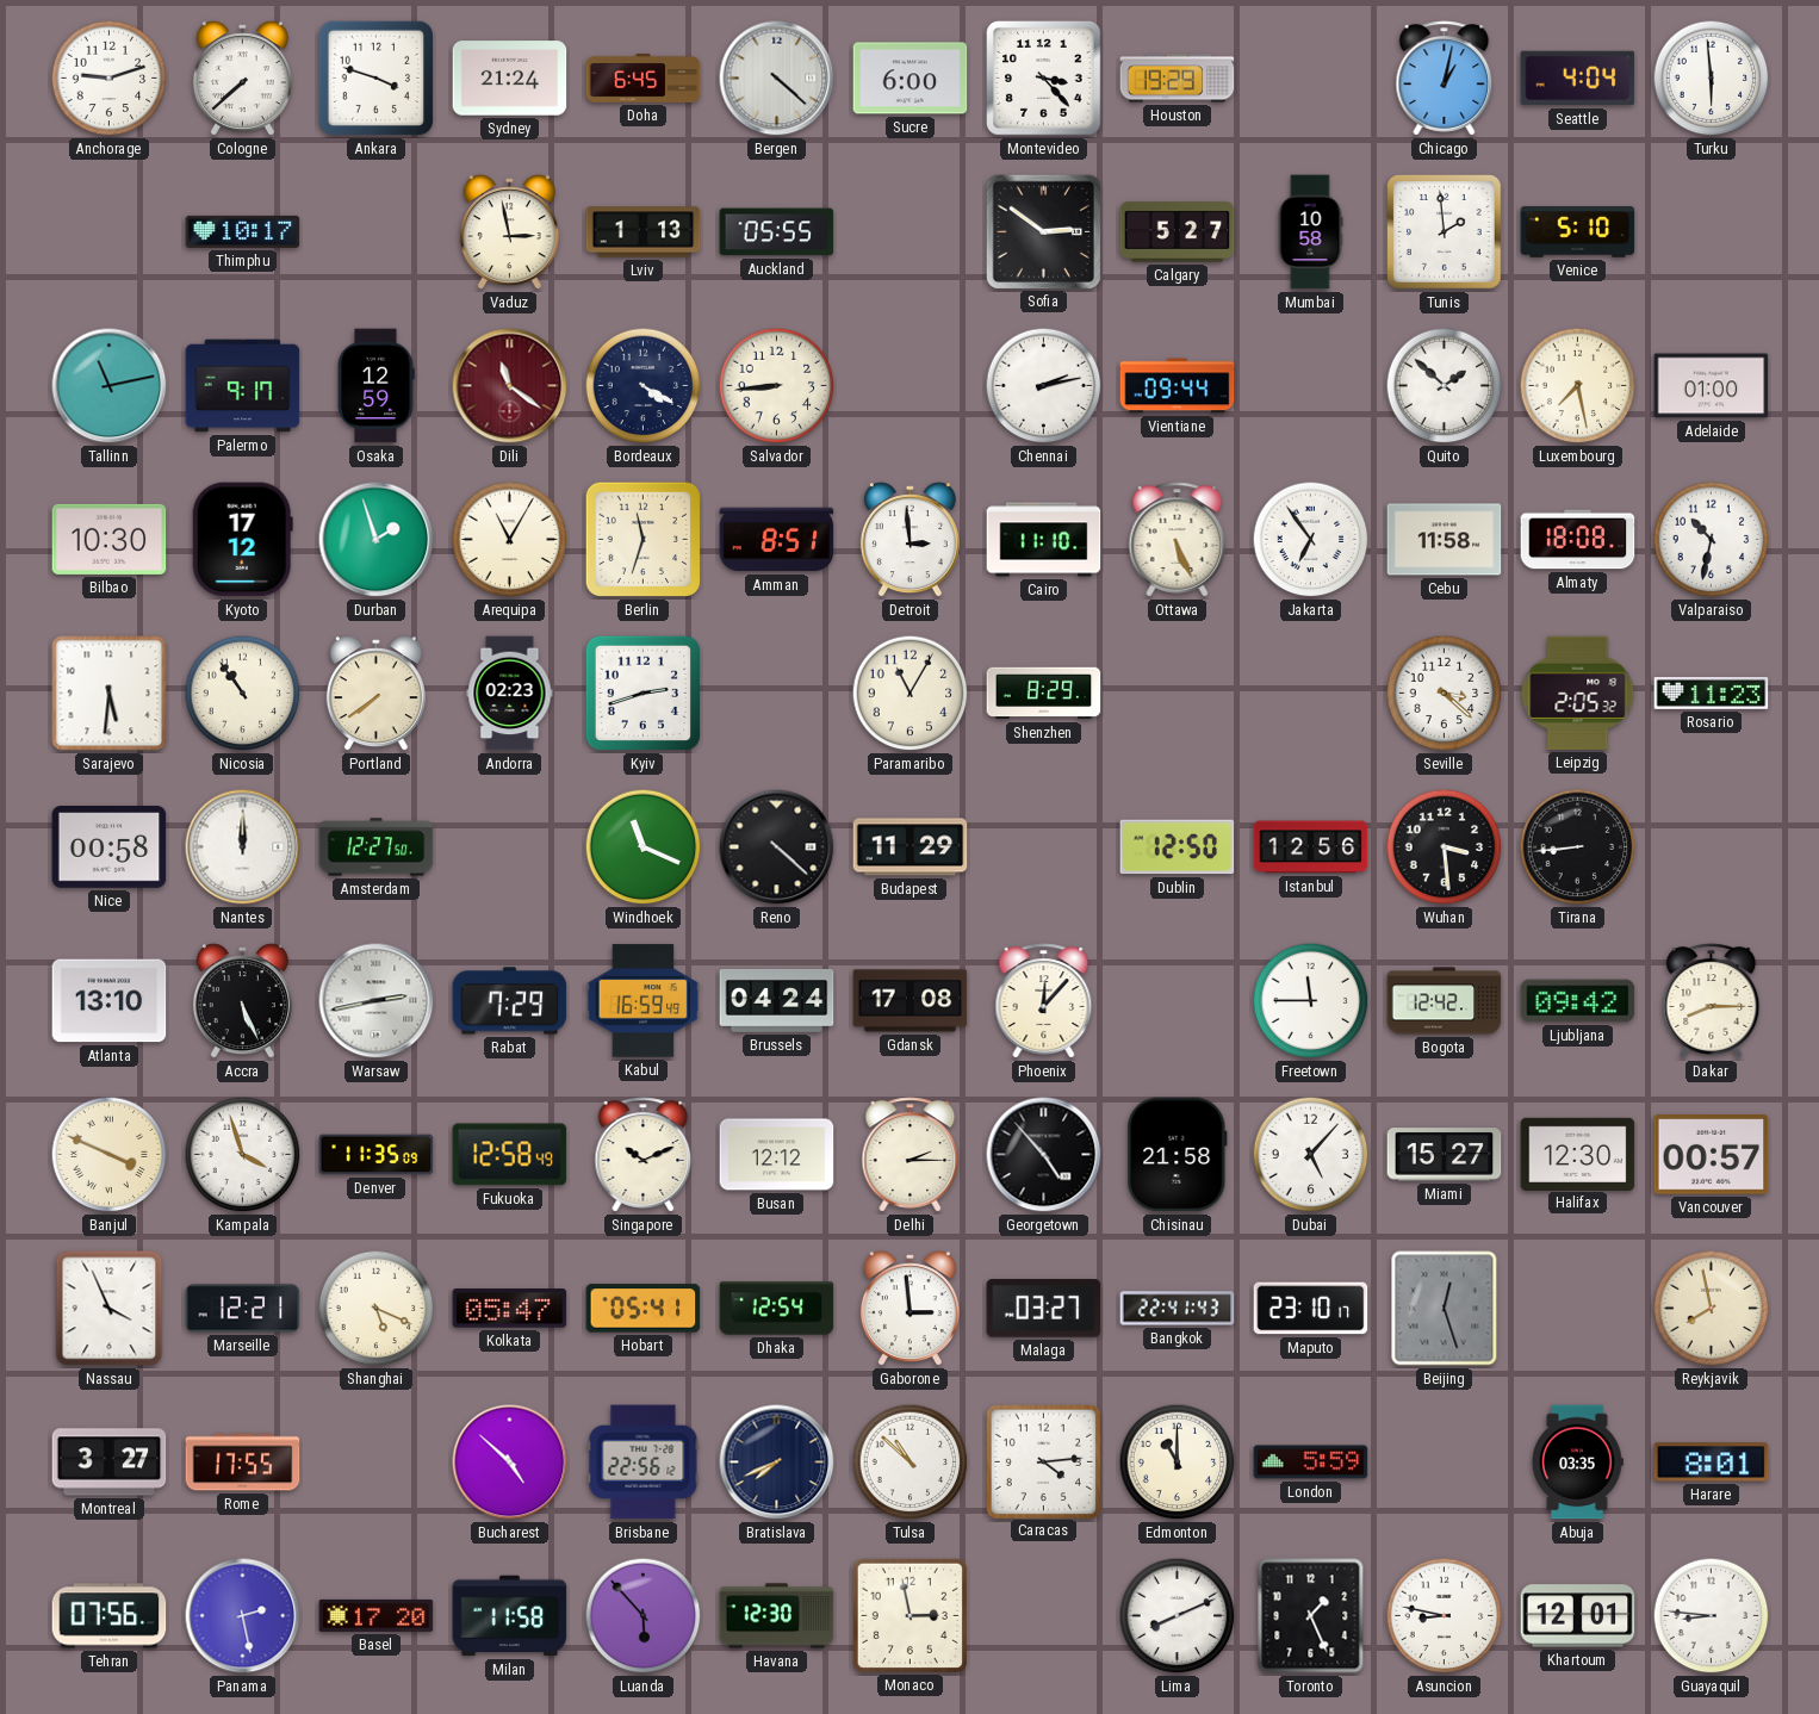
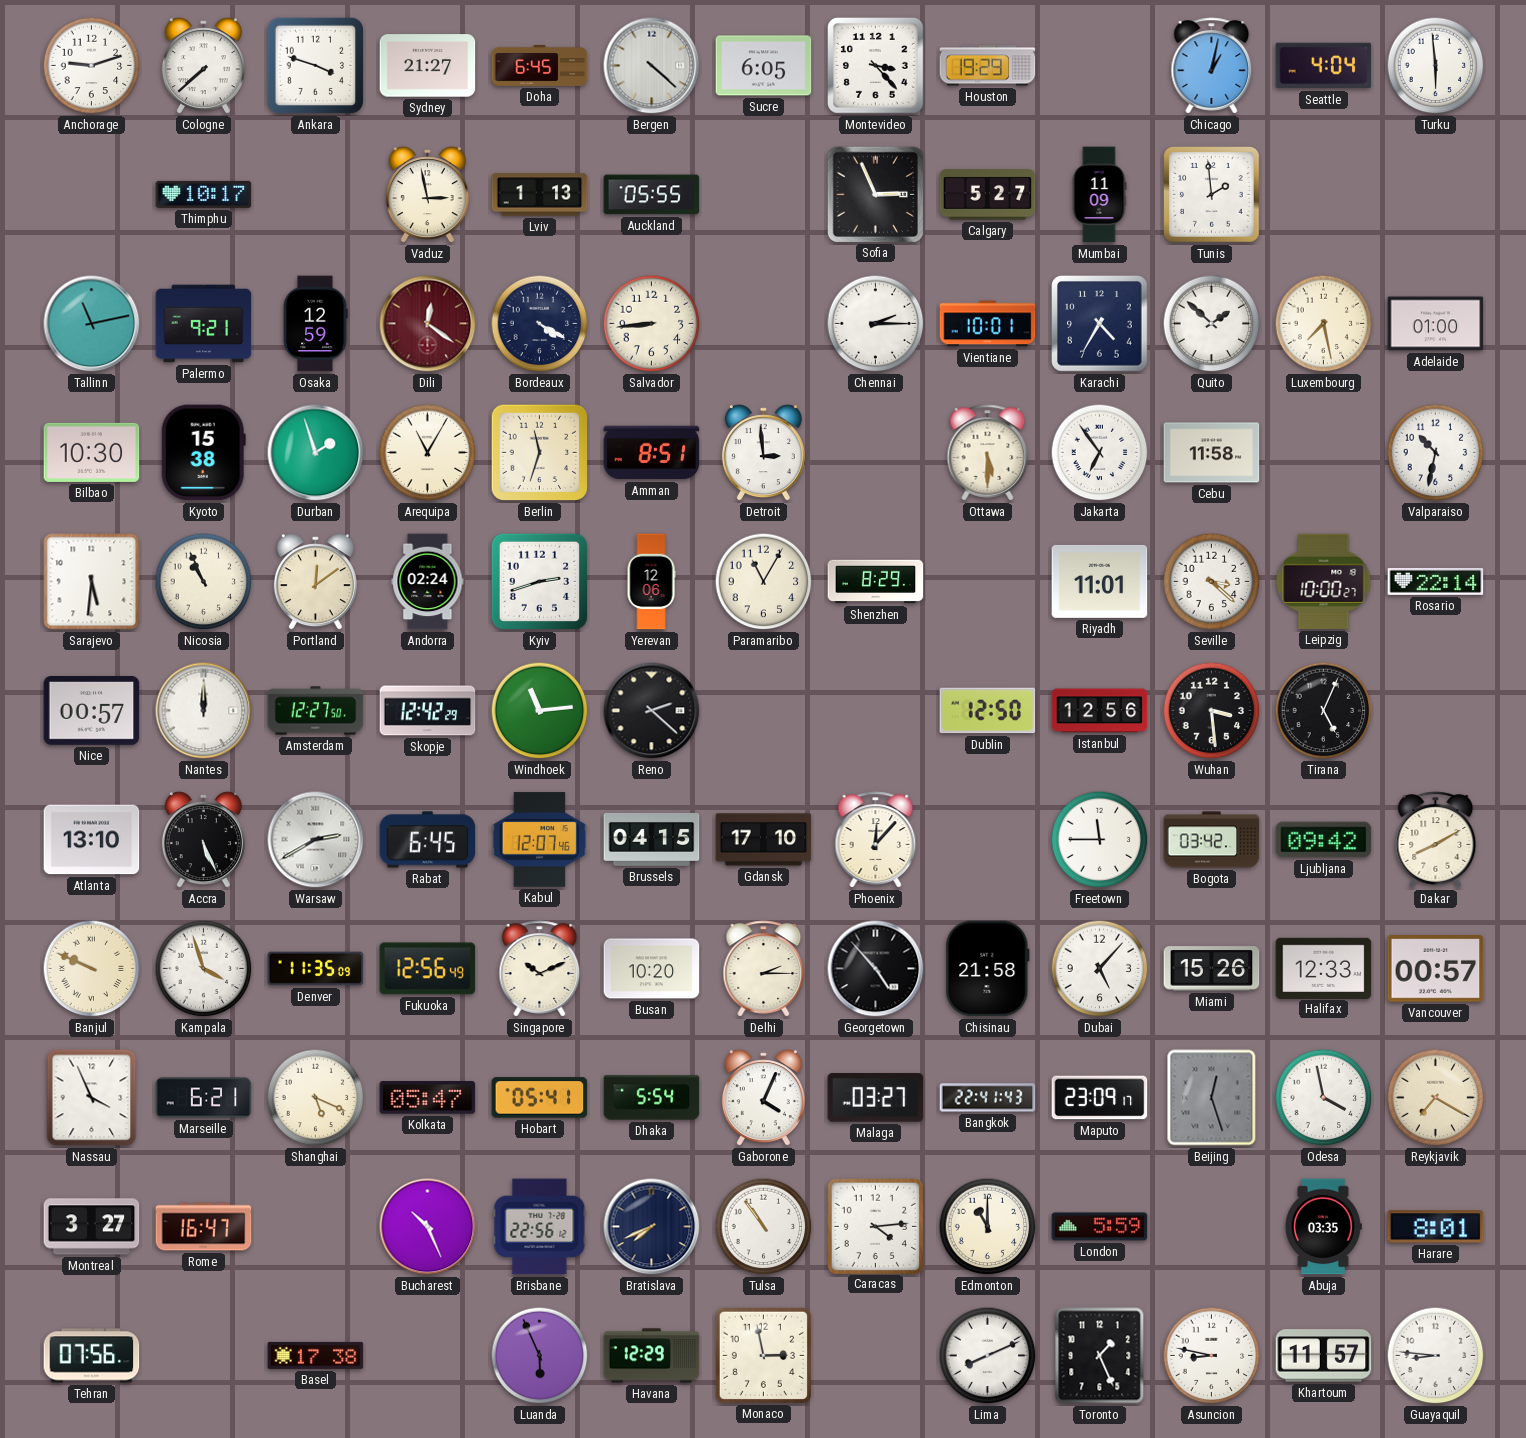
Sydney: 21:24 -> 21:27
Sucre: 6:00 -> 6:05
Sofia: 2:51 -> 2:56
Mumbai: 10:58 -> 11:09
Venice: 5:10 -> none
Palermo: 9:17 -> 9:21
Dili: 11:21 -> 12:21
Chennai: 2:13 -> 2:15
Vientiane: 09:44 -> 10:01
Karachi: none -> 4:35
Kyoto: 17:12 -> 15:38
Cairo: 11:10 -> none
Ottawa: 5:26 -> 5:30
Almaty: 18:08 -> none
Nicosia: 10:54 -> 10:56
Portland: 7:39 -> 12:09
Andorra: 02:23 -> 02:24
Yerevan: none -> 12:06
Riyadh: none -> 11:01
Leipzig: 2:05 -> 10:00
Rosario: 11:23 -> 22:14
Nice: 00:58 -> 00:57
Skopje: none -> 12:42
Windhoek: 11:19 -> 11:14
Reno: 4:22 -> 2:22
Budapest: 11:29 -> none
Tirana: 8:44 -> 5:04
Warsaw: 2:43 -> 2:40
Rabat: 7:29 -> 6:45
Kabul: 16:59 -> 12:07
Brussels: 04:24 -> 04:15
Gdansk: 17:08 -> 17:10
Bogota: 12:42 -> 03:42
Dakar: 8:15 -> 8:10
Banjul: 3:49 -> 9:49
Fukuoka: 12:58 -> 12:56
Busan: 12:12 -> 10:20
Miami: 15:27 -> 15:26
Halifax: 12:30 -> 12:33
Marseille: 12:21 -> 6:21
Dhaka: 12:54 -> 5:54
Gaborone: 2:59 -> 4:04
Maputo: 23:10 -> 23:09
Odesa: none -> 3:58
Reykjavik: 7:58 -> 7:20
Rome: 17:55 -> 16:47
Bucharest: 4:52 -> 10:26
Tulsa: 10:52 -> 10:54
Panama: 2:28 -> none
Basel: 17:20 -> 17:38
Milan: 11:58 -> none
Luanda: 5:53 -> 5:56
Havana: 12:30 -> 12:29
Khartoum: 12:01 -> 11:57
